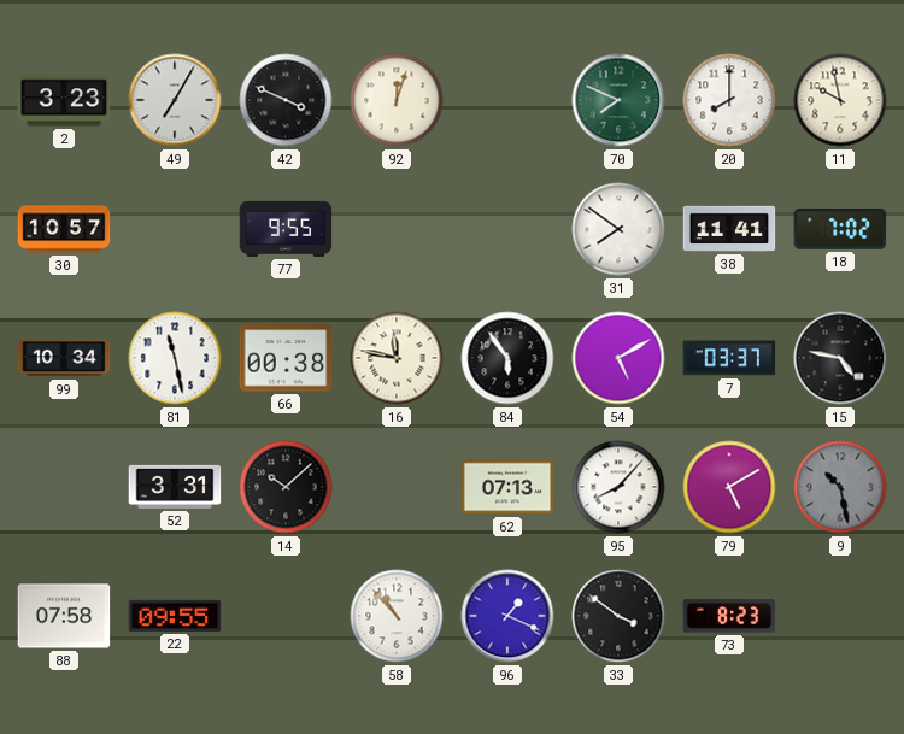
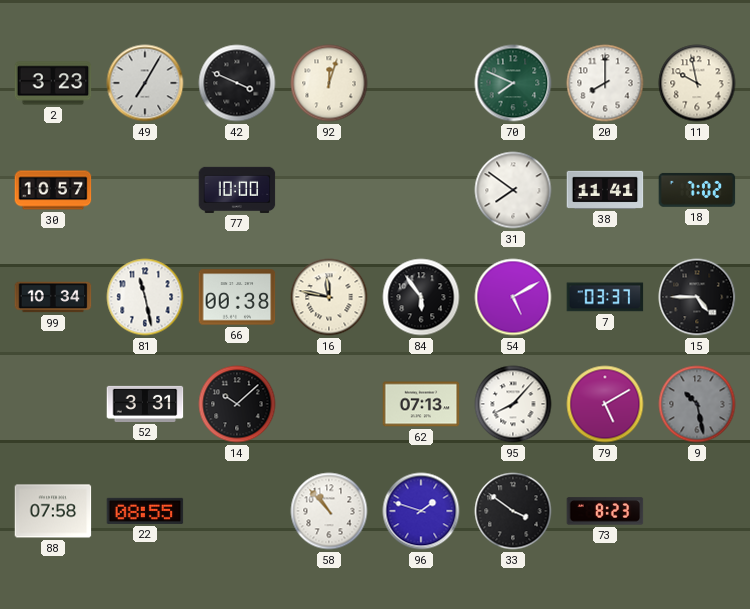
77: 9:55 -> 10:00
15: 4:47 -> 4:45
22: 09:55 -> 08:55
96: 1:19 -> 1:48
